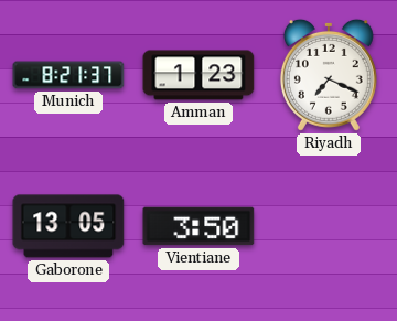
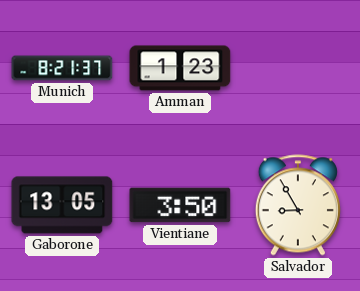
Riyadh: 7:19 -> none
Salvador: none -> 8:55
